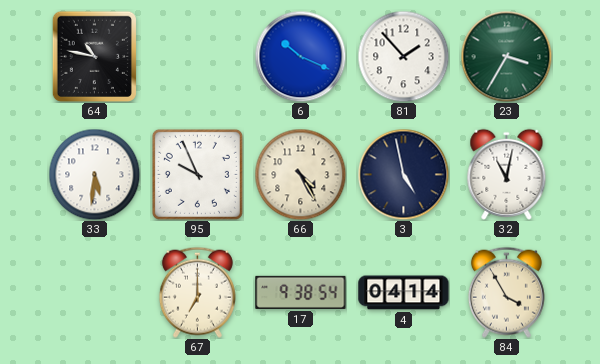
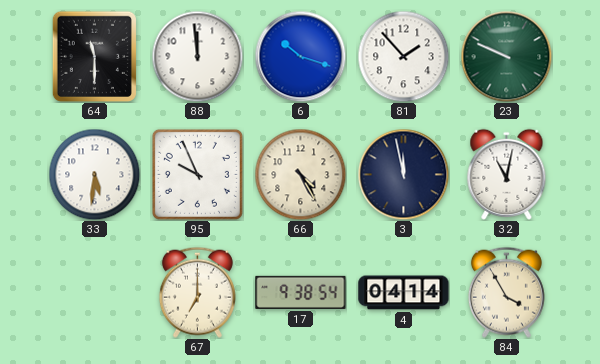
64: 10:47 -> 11:30
88: none -> 11:59
6: 10:19 -> 10:18
23: 3:35 -> 9:49
3: 4:58 -> 11:58
